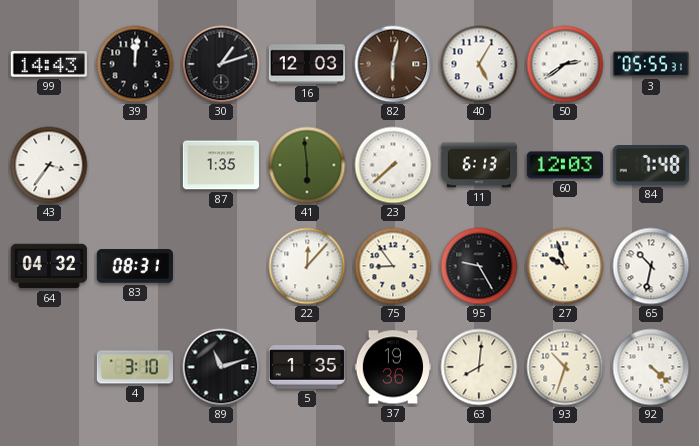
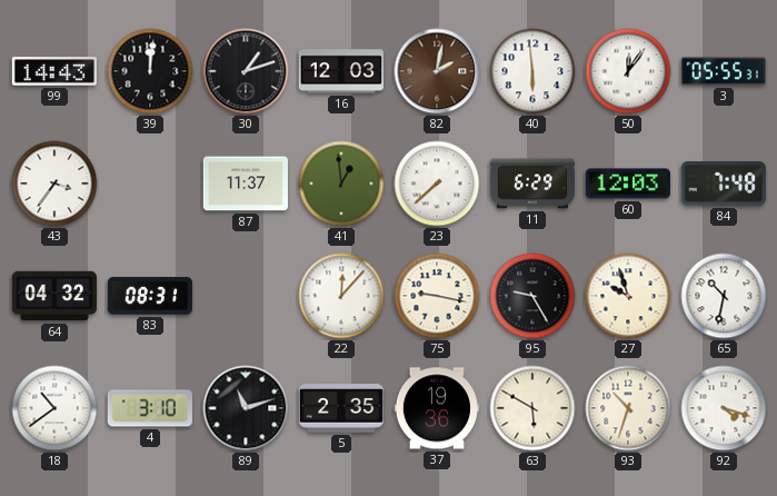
82: 6:02 -> 2:02
40: 5:05 -> 5:59
50: 2:39 -> 12:06
87: 1:35 -> 11:37
41: 5:59 -> 12:59
11: 6:13 -> 6:29
75: 8:54 -> 9:17
18: none -> 10:39
5: 1:35 -> 2:35
63: 8:01 -> 5:50
92: 4:22 -> 4:18
